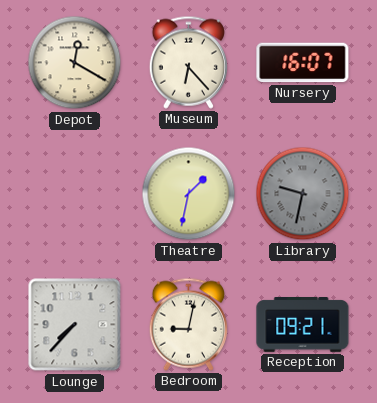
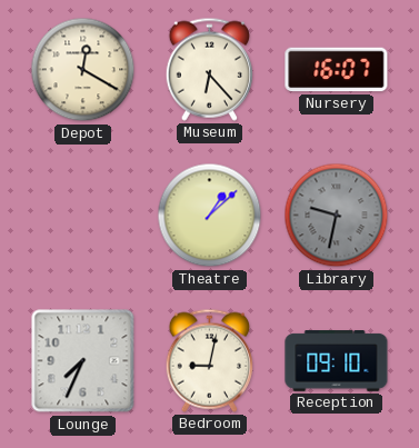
Theatre: 1:32 -> 1:08
Lounge: 7:37 -> 7:34
Reception: 09:21 -> 09:10
